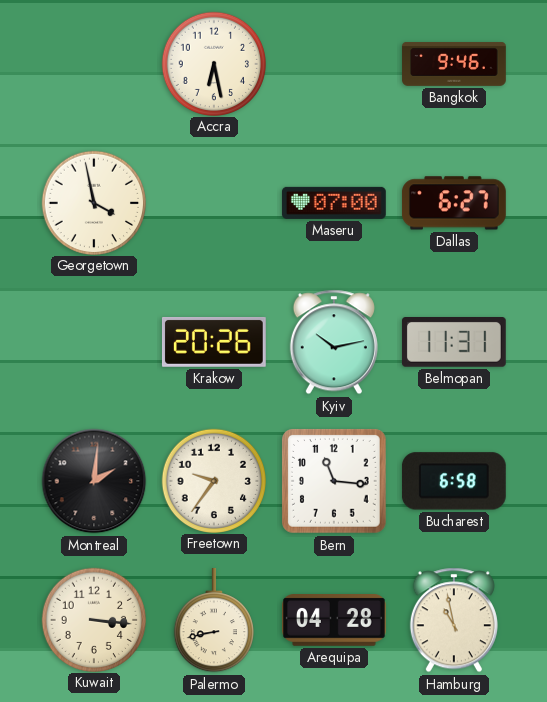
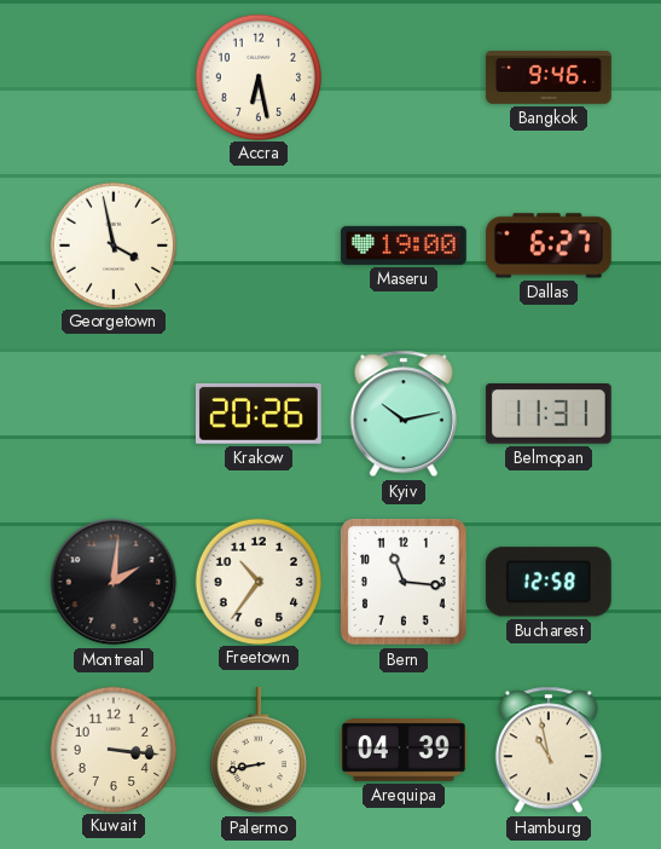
Maseru: 07:00 -> 19:00
Freetown: 9:36 -> 10:36
Bucharest: 6:58 -> 12:58
Arequipa: 04:28 -> 04:39
